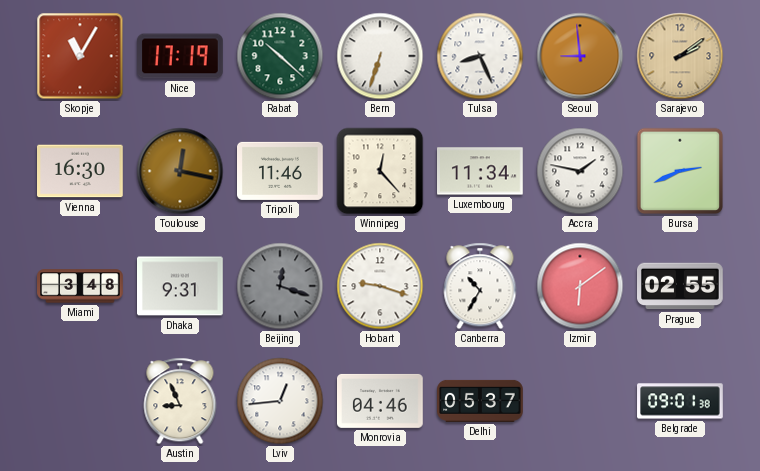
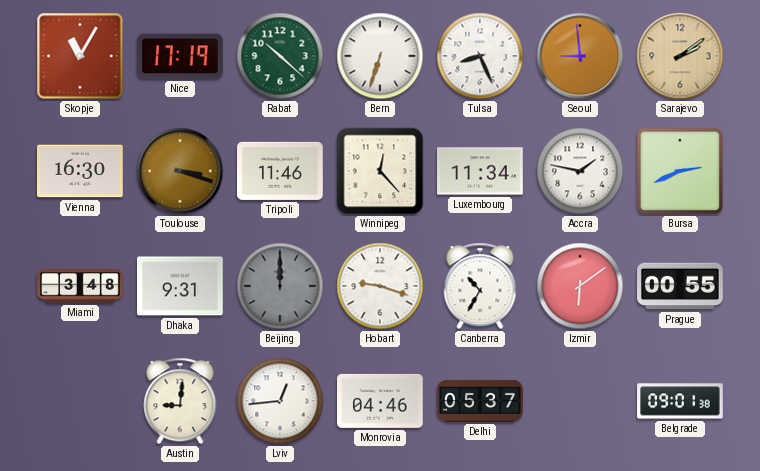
Toulouse: 12:17 -> 3:18
Beijing: 12:18 -> 12:00
Prague: 02:55 -> 00:55
Austin: 8:56 -> 9:01
